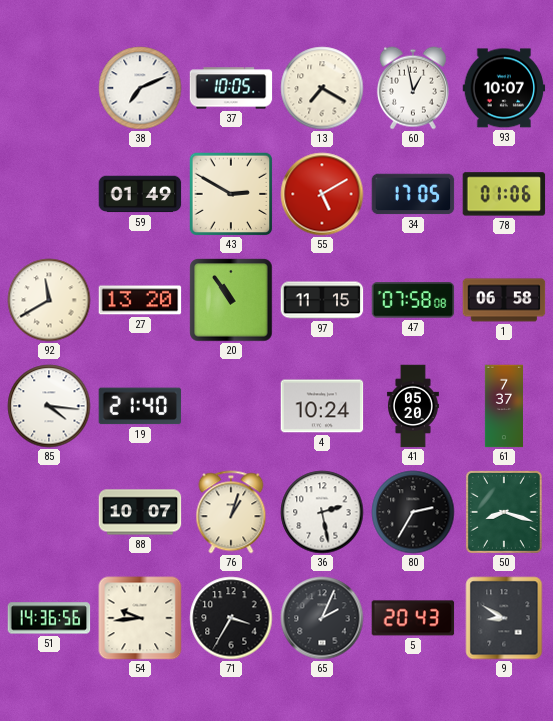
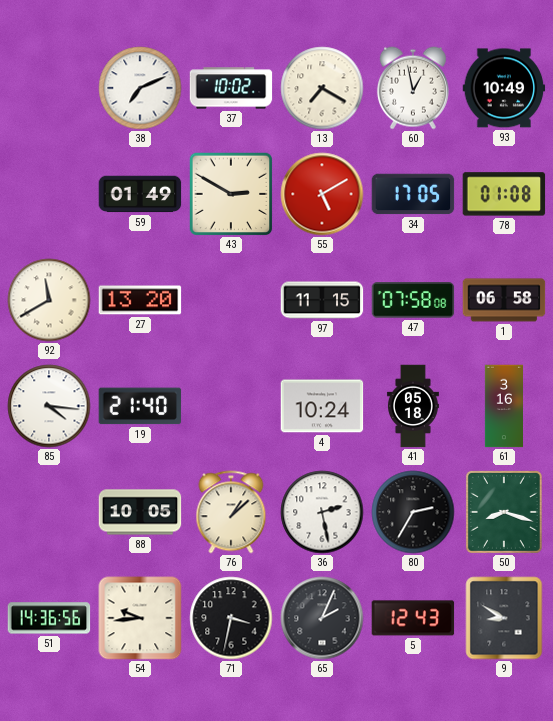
37: 10:05 -> 10:02
93: 10:07 -> 10:49
78: 01:06 -> 01:08
20: 10:54 -> none
41: 05:20 -> 05:18
61: 7:37 -> 3:16
88: 10:07 -> 10:05
76: 1:03 -> 1:08
71: 3:35 -> 3:32
5: 20:43 -> 12:43
